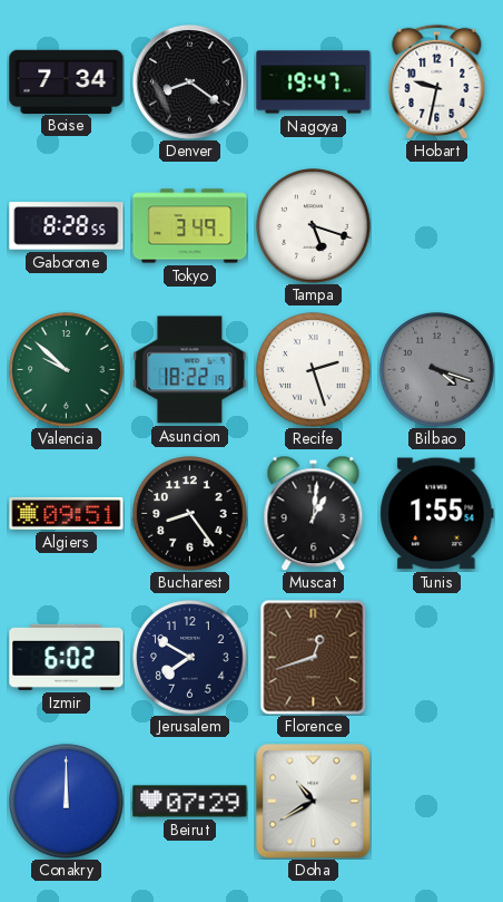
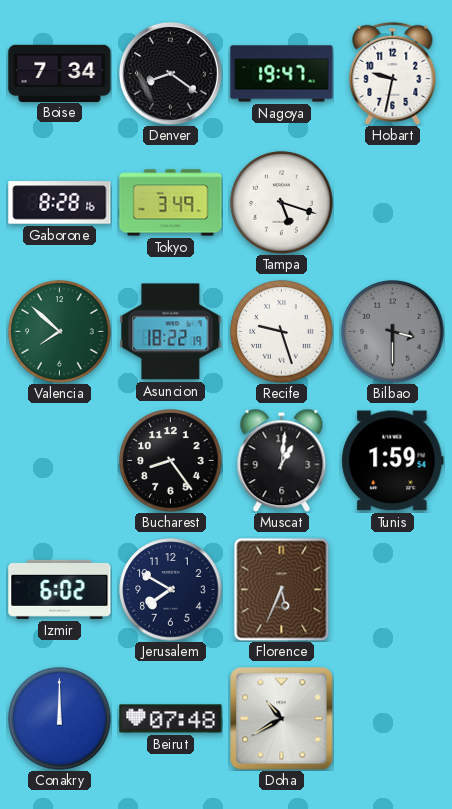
Gaborone: 8:28:55 -> 8:28:16
Valencia: 9:52 -> 7:52
Recife: 2:27 -> 9:27
Bilbao: 4:18 -> 3:30
Algiers: 09:51 -> none
Tunis: 1:55 -> 1:59
Florence: 12:42 -> 5:34
Beirut: 07:29 -> 07:48
